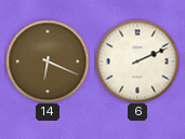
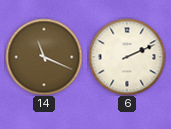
14: 6:19 -> 11:19
